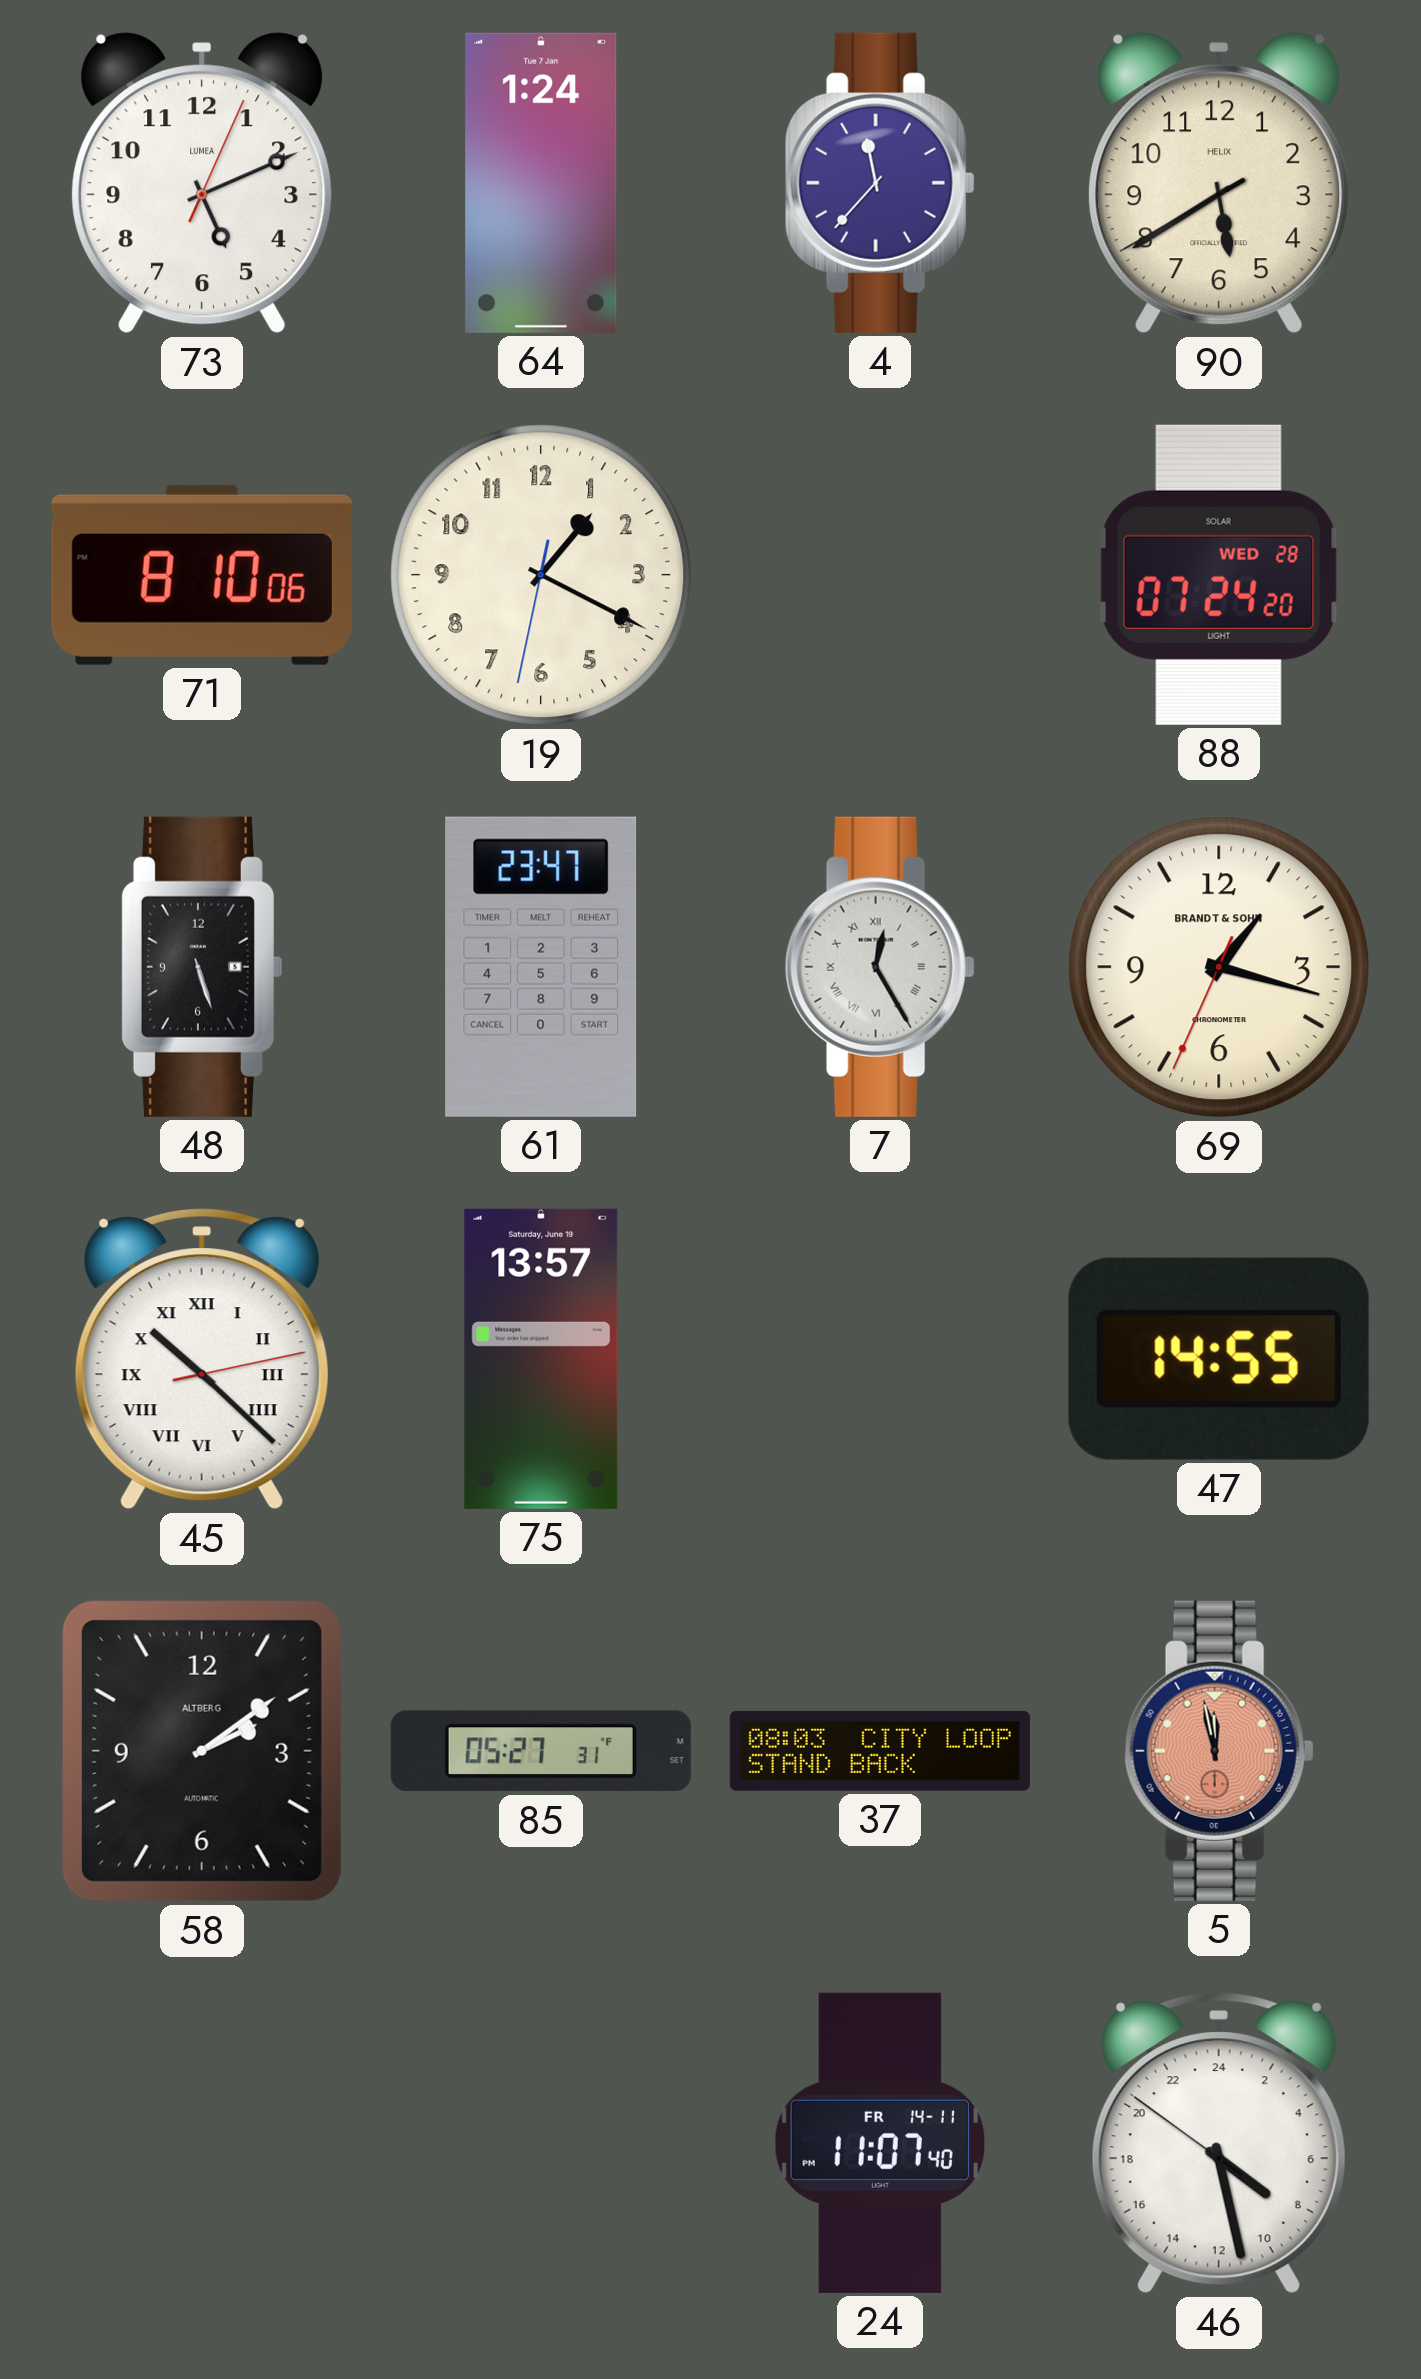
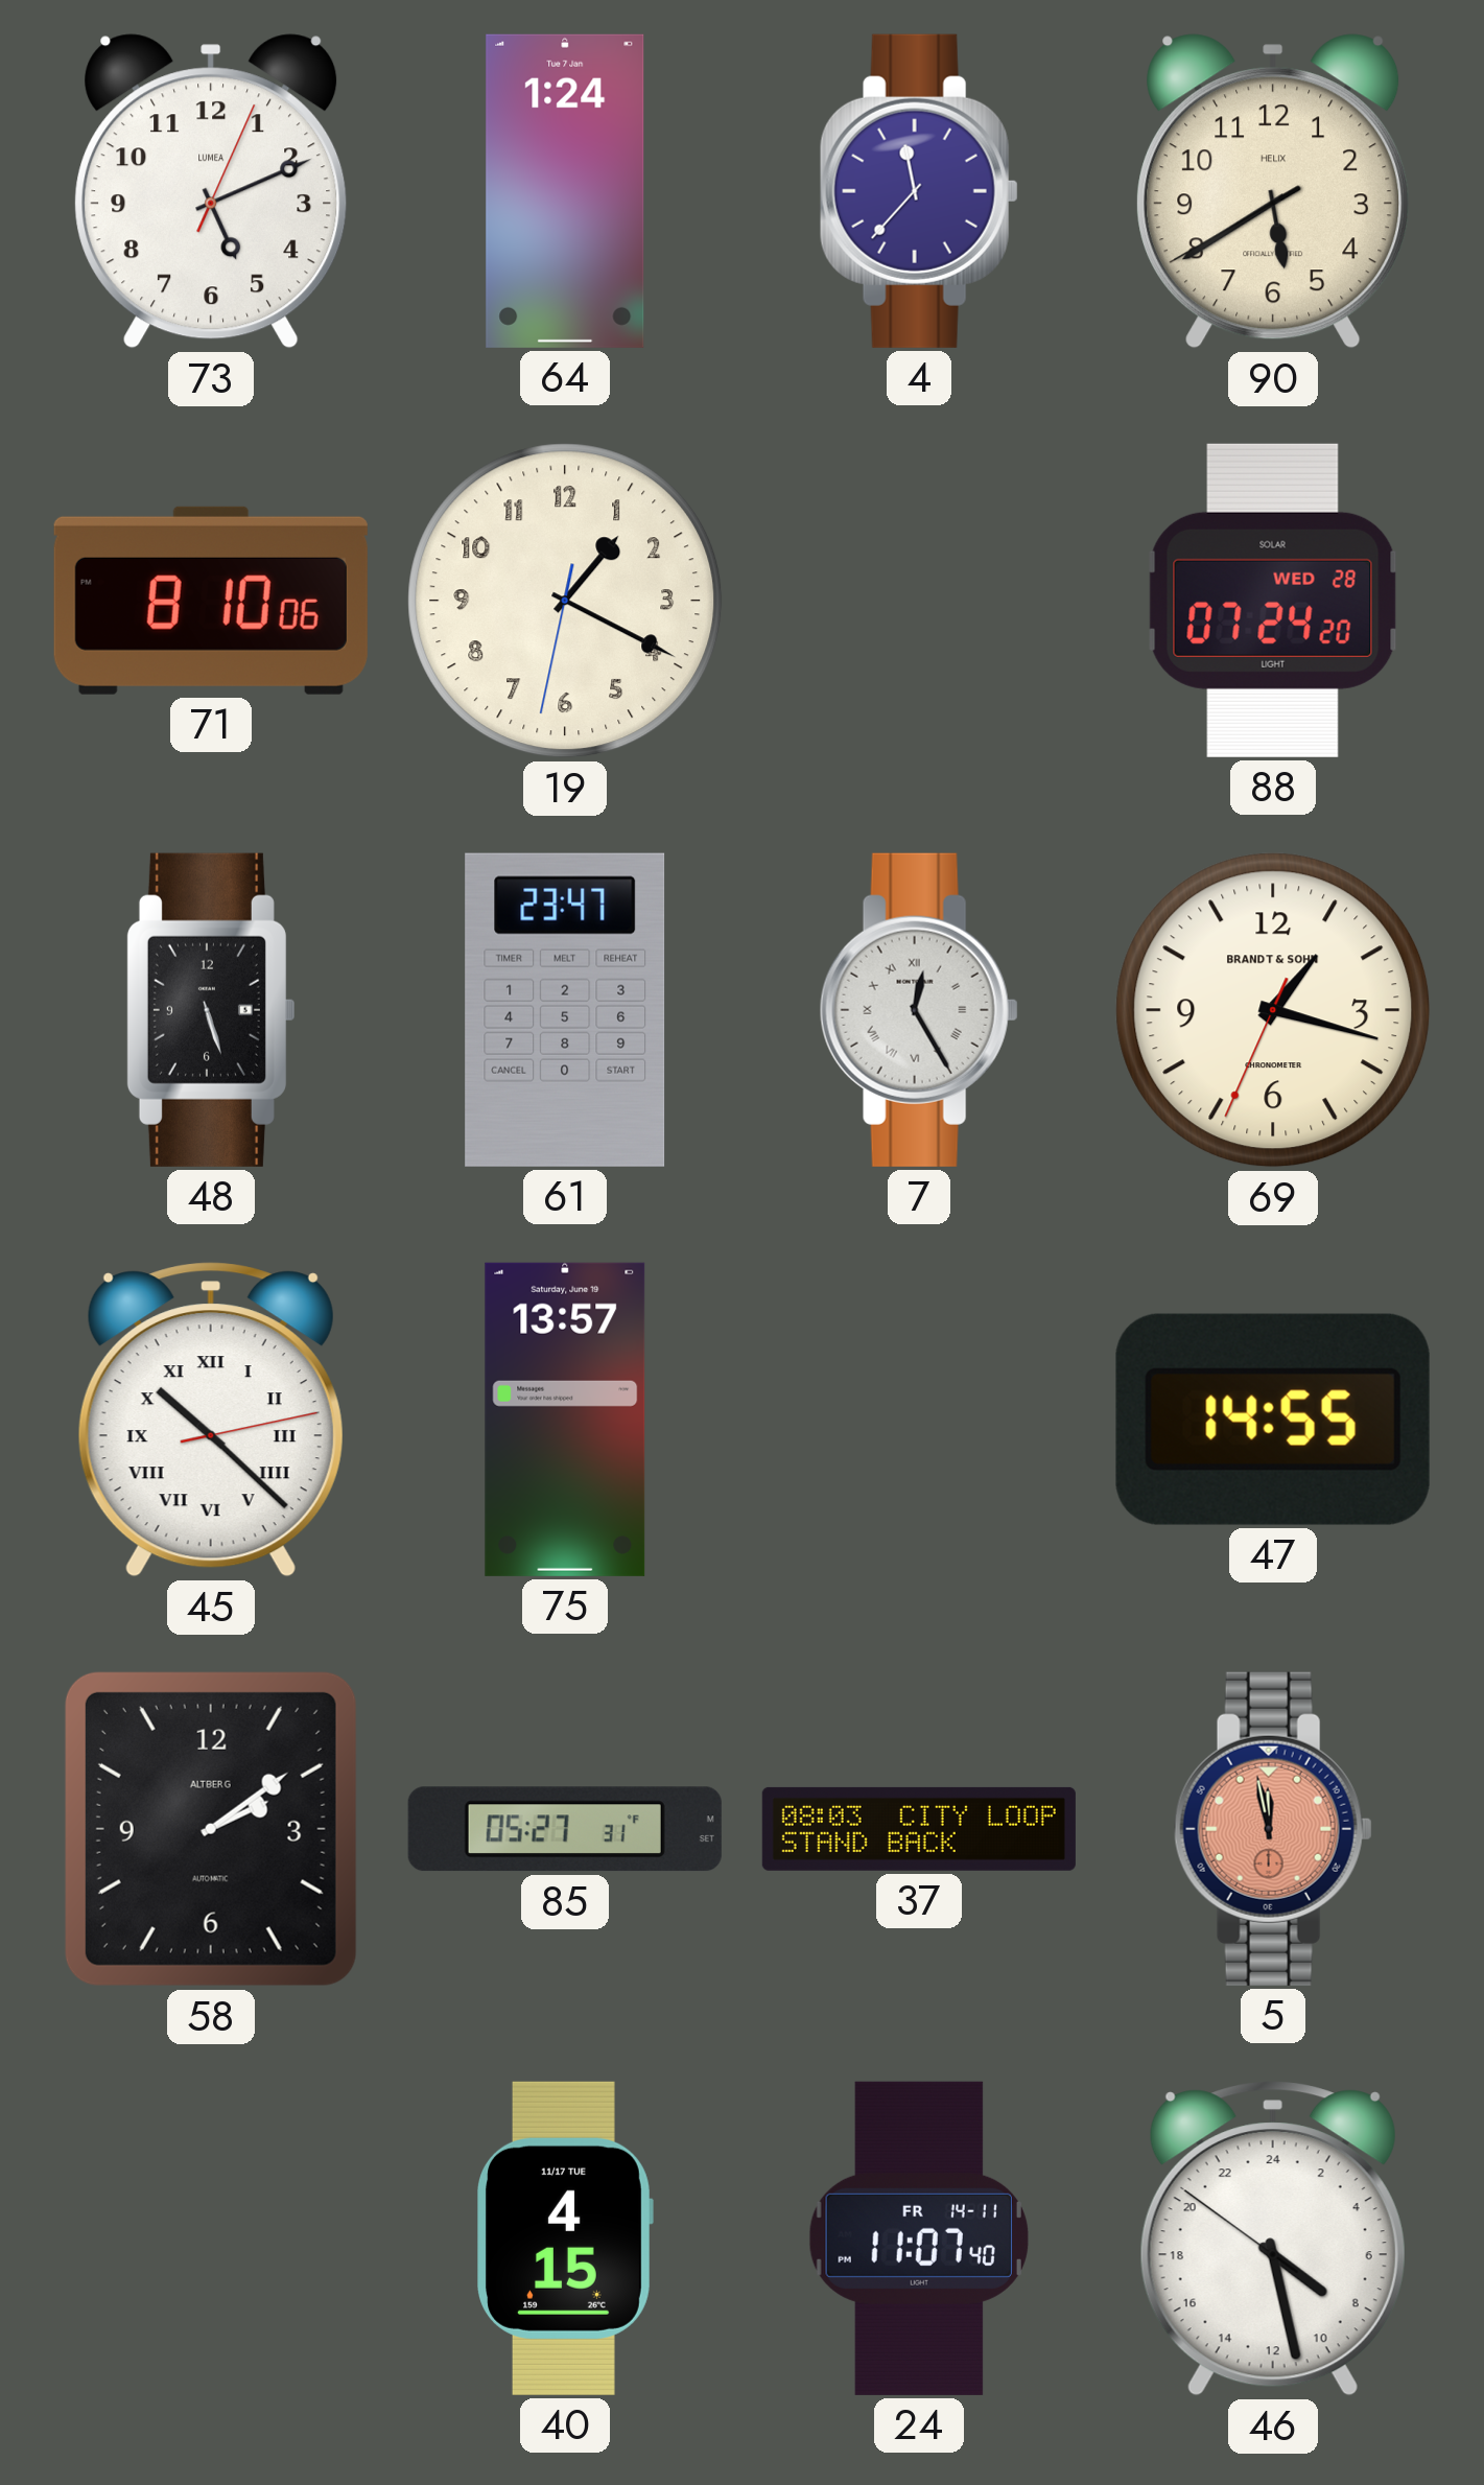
40: none -> 4:15
